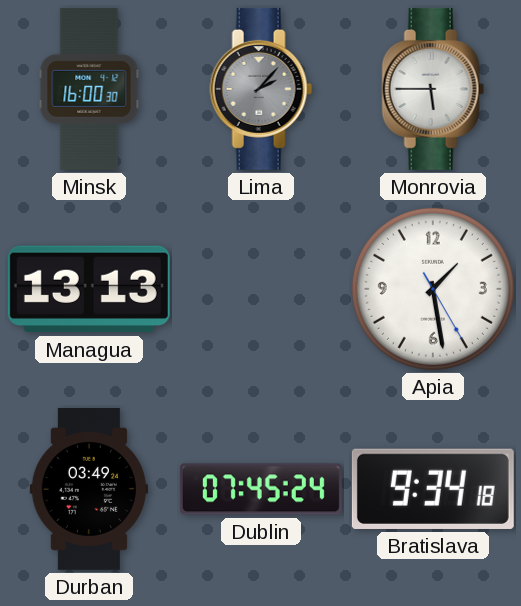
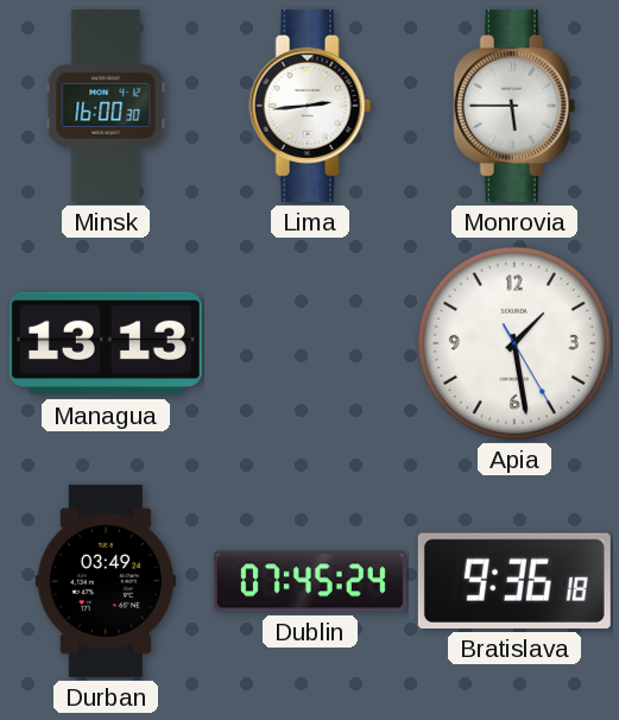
Lima: 2:07 -> 2:44
Lima dial: grey -> white
Bratislava: 9:34 -> 9:36
